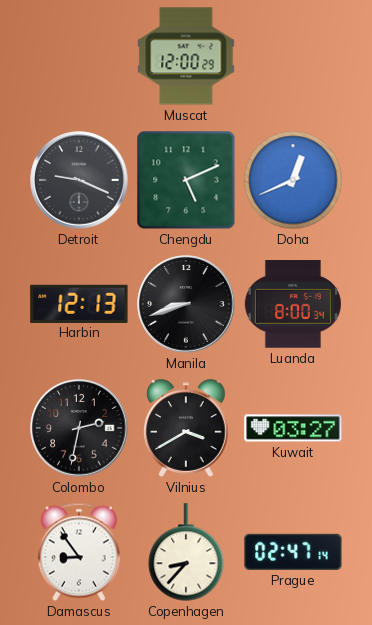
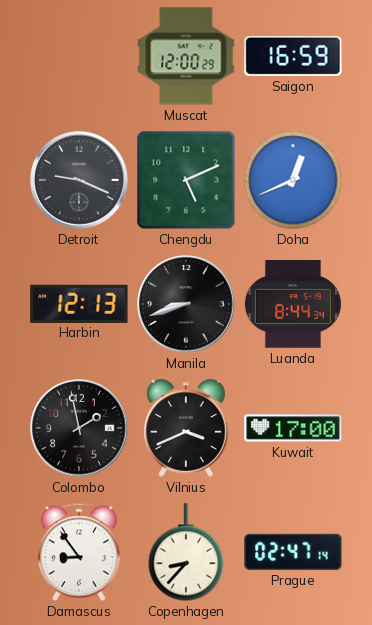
Saigon: none -> 16:59
Luanda: 8:00 -> 8:44
Colombo: 2:32 -> 1:58
Vilnius: 3:40 -> 3:41
Kuwait: 03:27 -> 17:00
